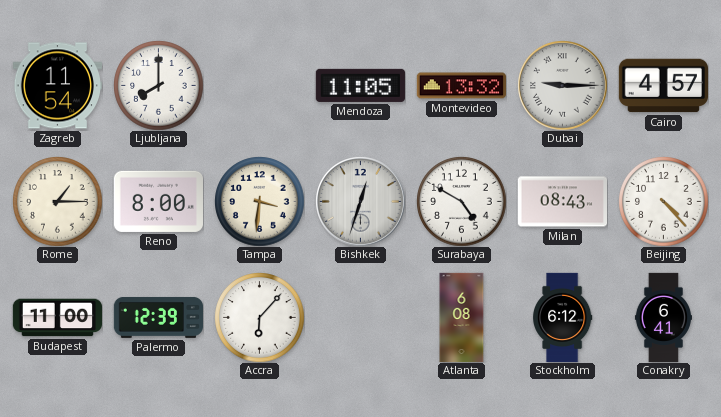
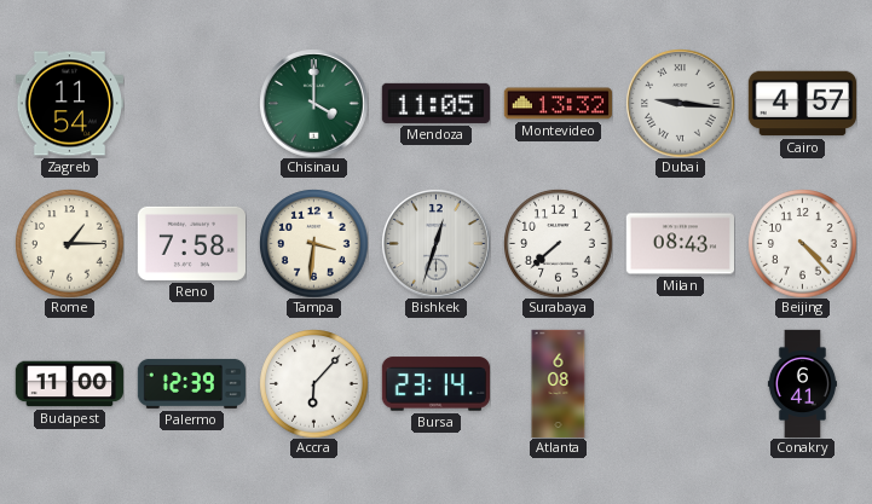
Ljubljana: 8:00 -> none
Chisinau: none -> 4:00
Dubai: 9:15 -> 9:16
Reno: 8:00 -> 7:58
Surabaya: 4:50 -> 7:38
Bursa: none -> 23:14
Stockholm: 6:12 -> none
